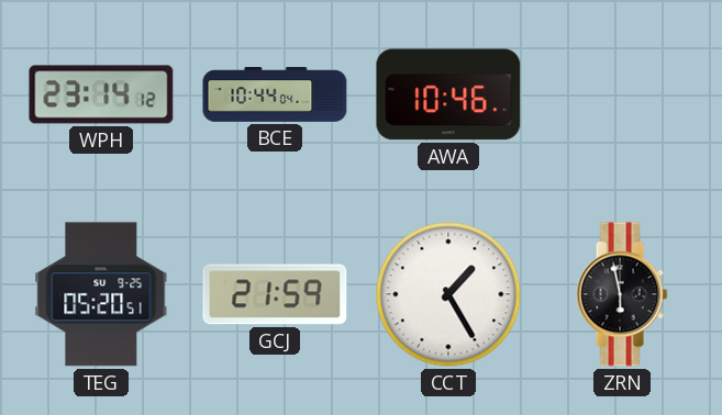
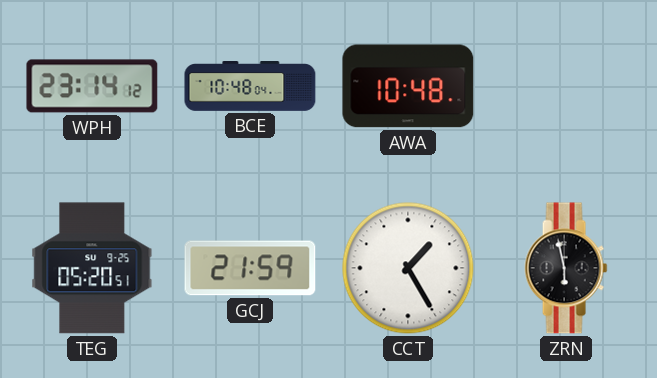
BCE: 10:44 -> 10:48
AWA: 10:46 -> 10:48
